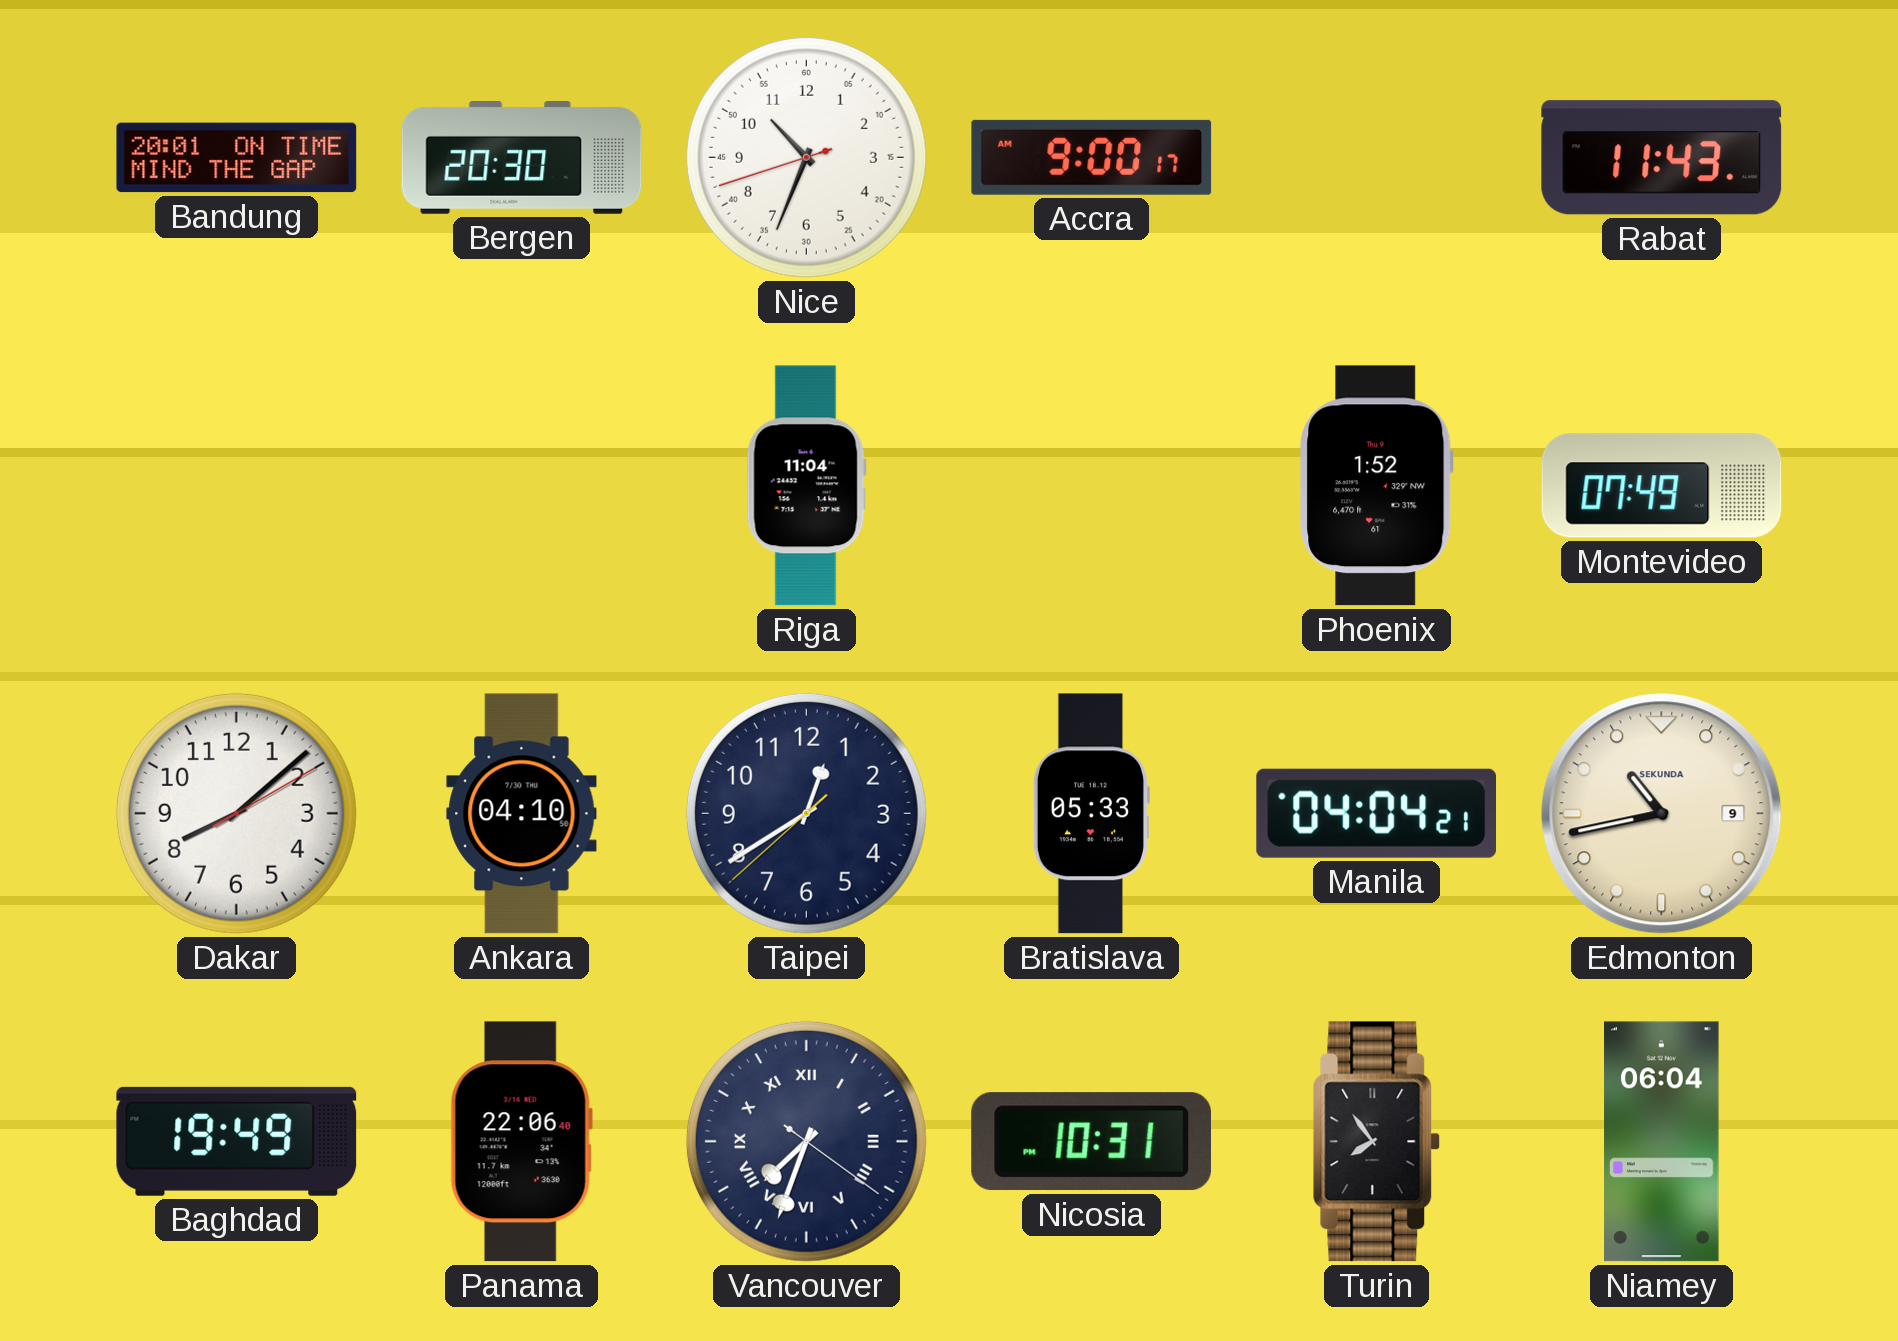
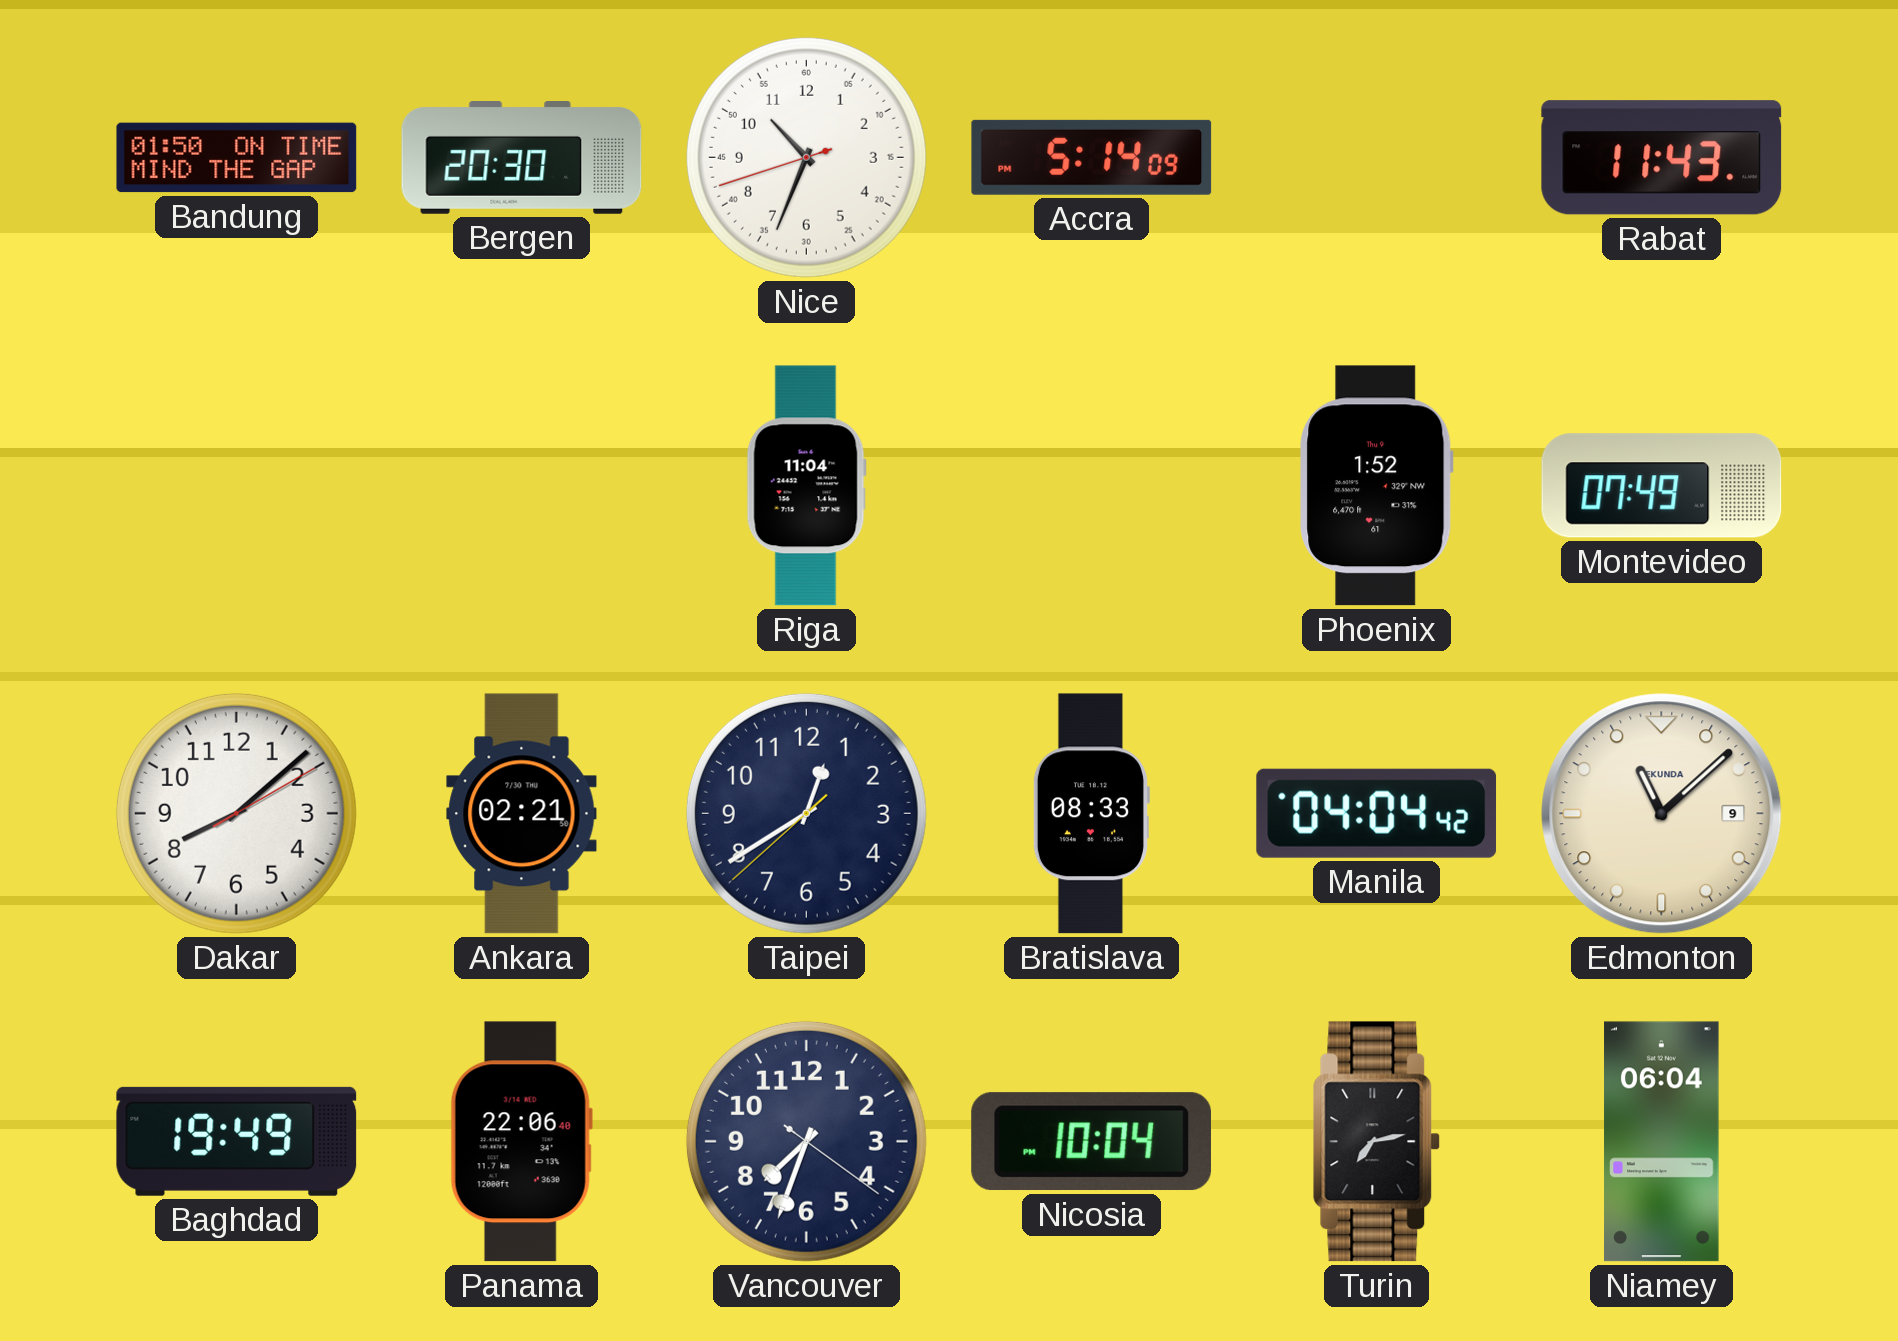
Bandung: 20:01 -> 01:50
Accra: 9:00 -> 5:14
Ankara: 04:10 -> 02:21
Bratislava: 05:33 -> 08:33
Manila: 04:04:21 -> 04:04:42
Edmonton: 10:43 -> 11:08
Vancouver numerals: Roman -> Arabic
Nicosia: 10:31 -> 10:04
Turin: 7:54 -> 7:13
